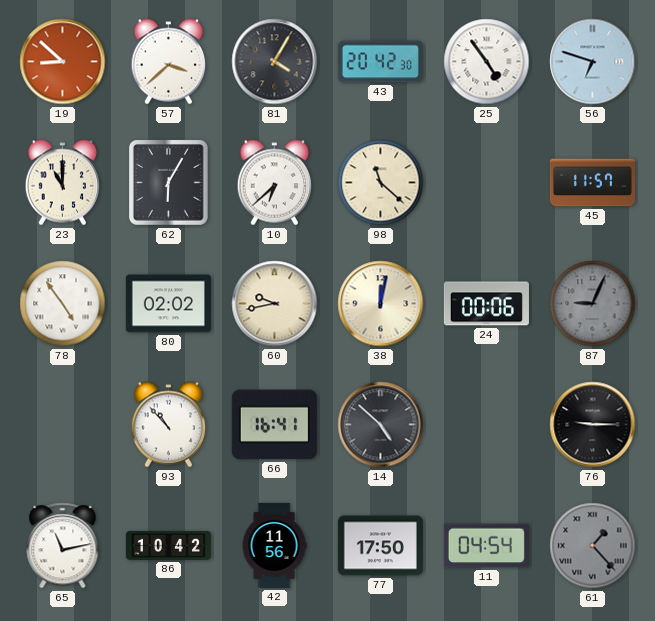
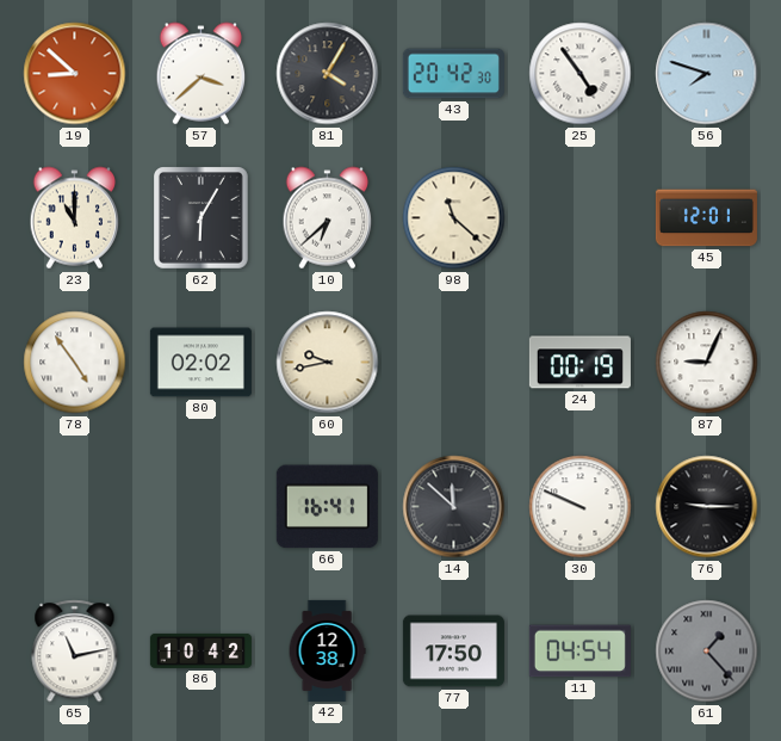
56: 6:48 -> 7:48
45: 11:57 -> 12:01
38: 12:02 -> none
24: 00:06 -> 00:19
87 dial: grey -> white
93: 10:53 -> none
14: 4:52 -> 11:52
30: none -> 9:49
42: 11:56 -> 12:38
